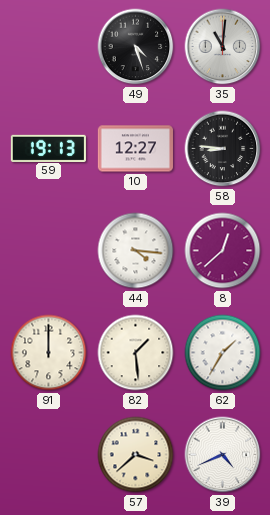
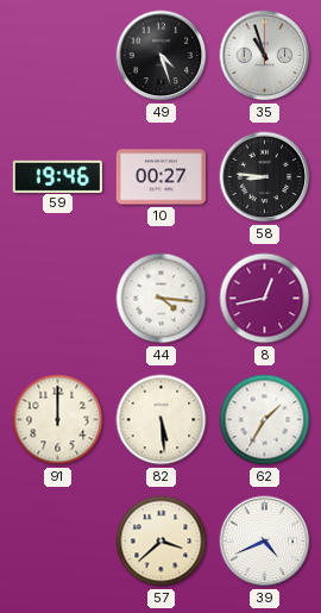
35: 11:01 -> 10:57
59: 19:13 -> 19:46
10: 12:27 -> 00:27
8: 12:38 -> 12:43
82: 1:29 -> 5:29
